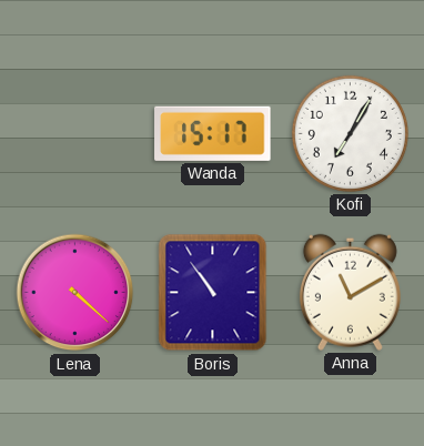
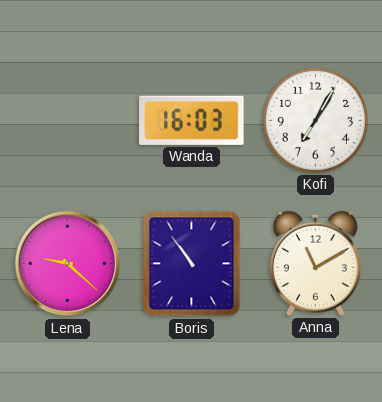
Wanda: 15:17 -> 16:03
Lena: 4:22 -> 9:22
